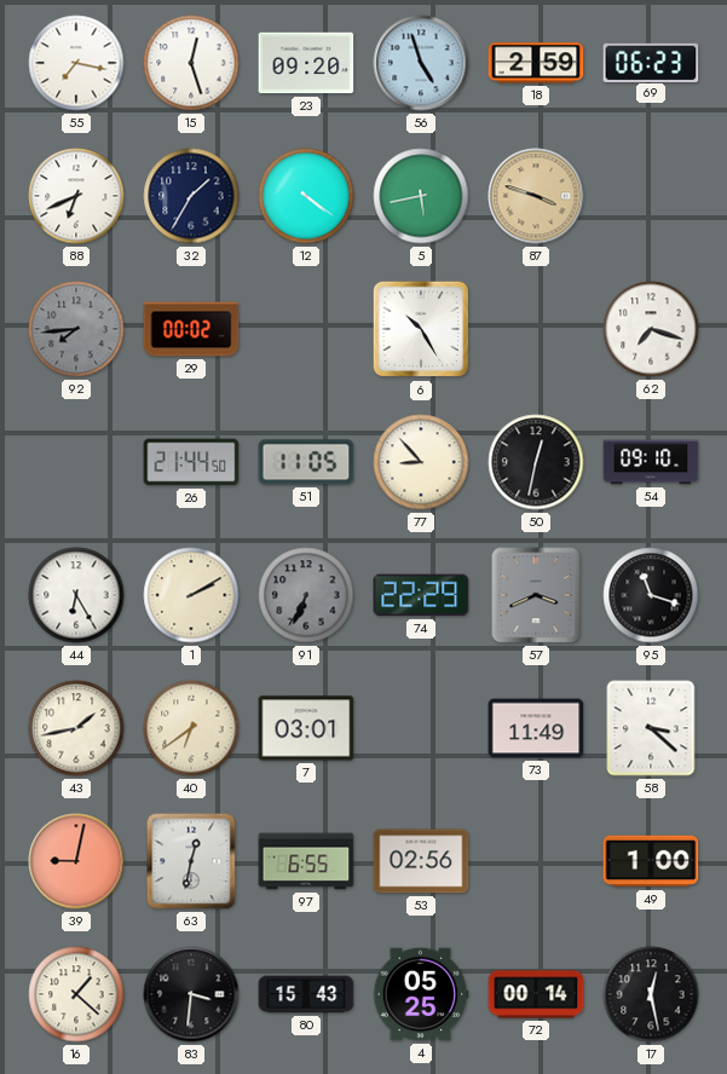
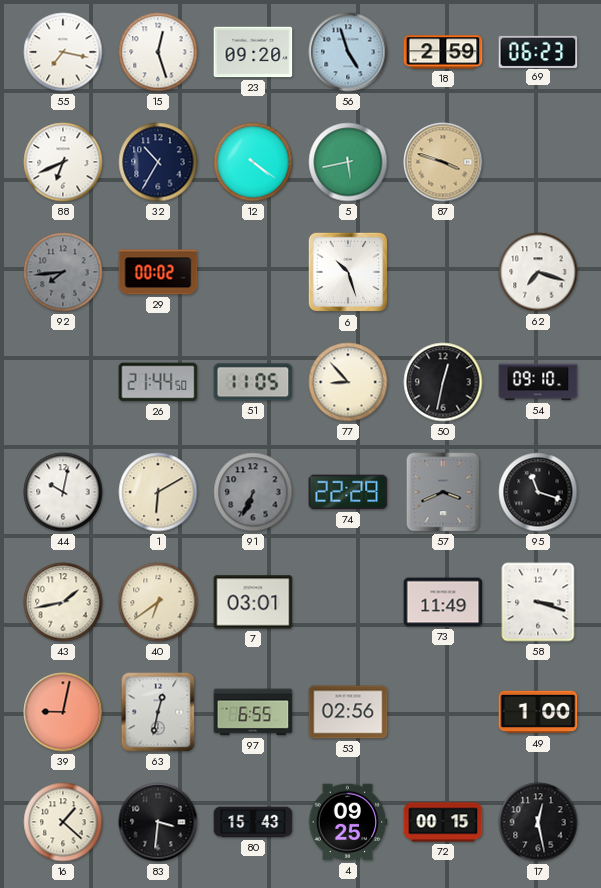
32: 1:35 -> 10:35
6: 10:25 -> 10:27
44: 6:25 -> 10:02
1: 2:10 -> 6:10
58: 3:22 -> 3:18
4: 05:25 -> 09:25
72: 00:14 -> 00:15
